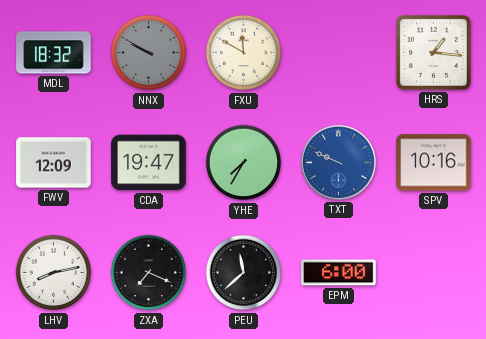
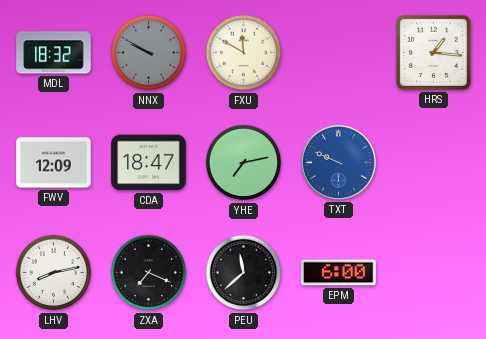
CDA: 19:47 -> 18:47
YHE: 7:35 -> 7:13
SPV: 10:16 -> none
